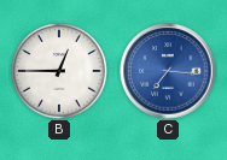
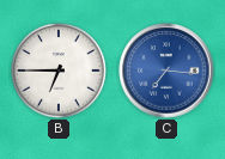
B: 12:45 -> 6:45
